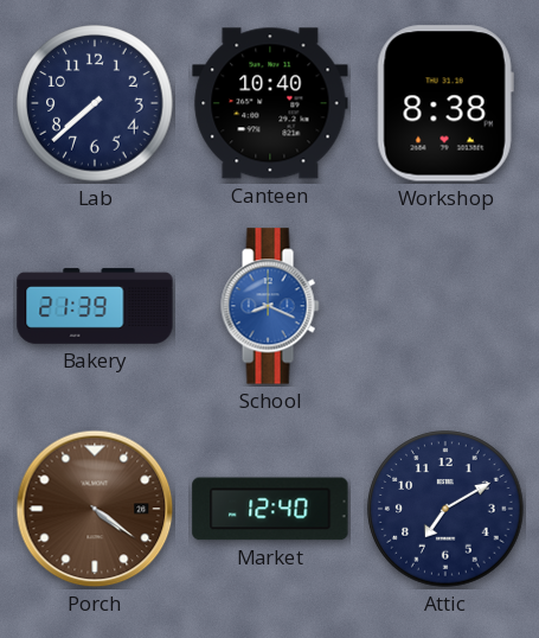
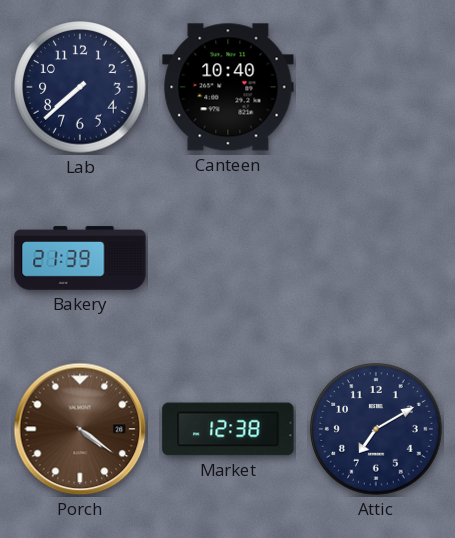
Workshop: 8:38 -> none
School: 8:19 -> none
Market: 12:40 -> 12:38
